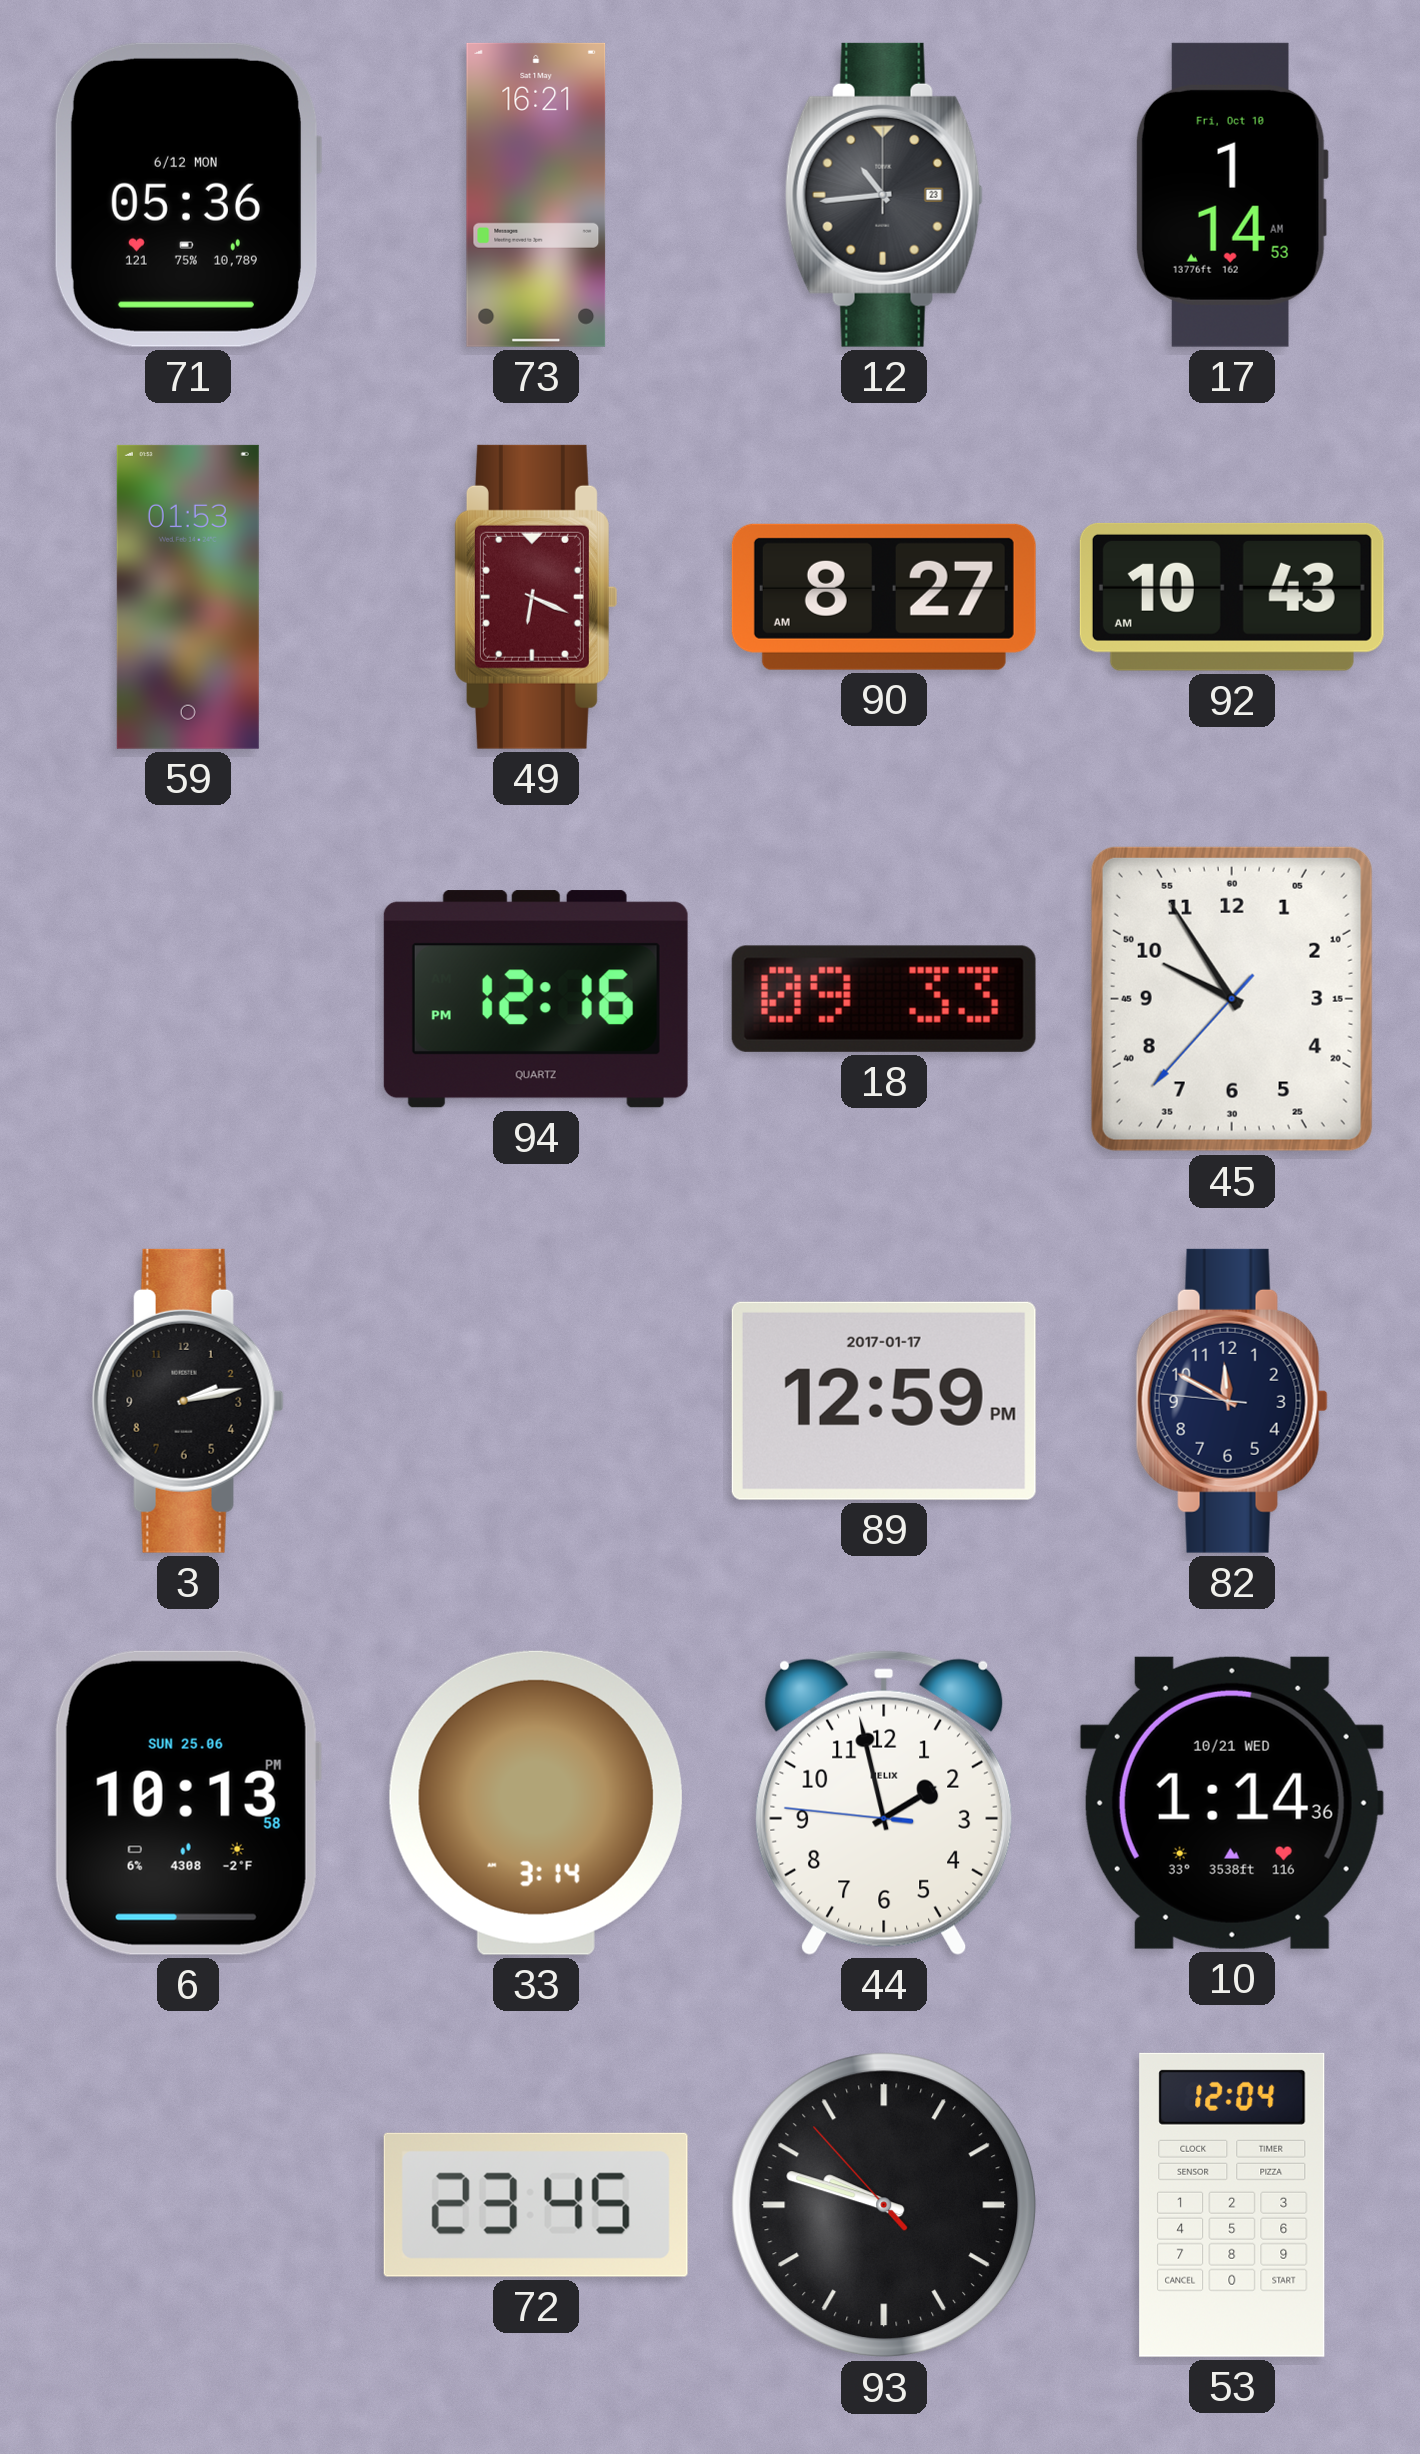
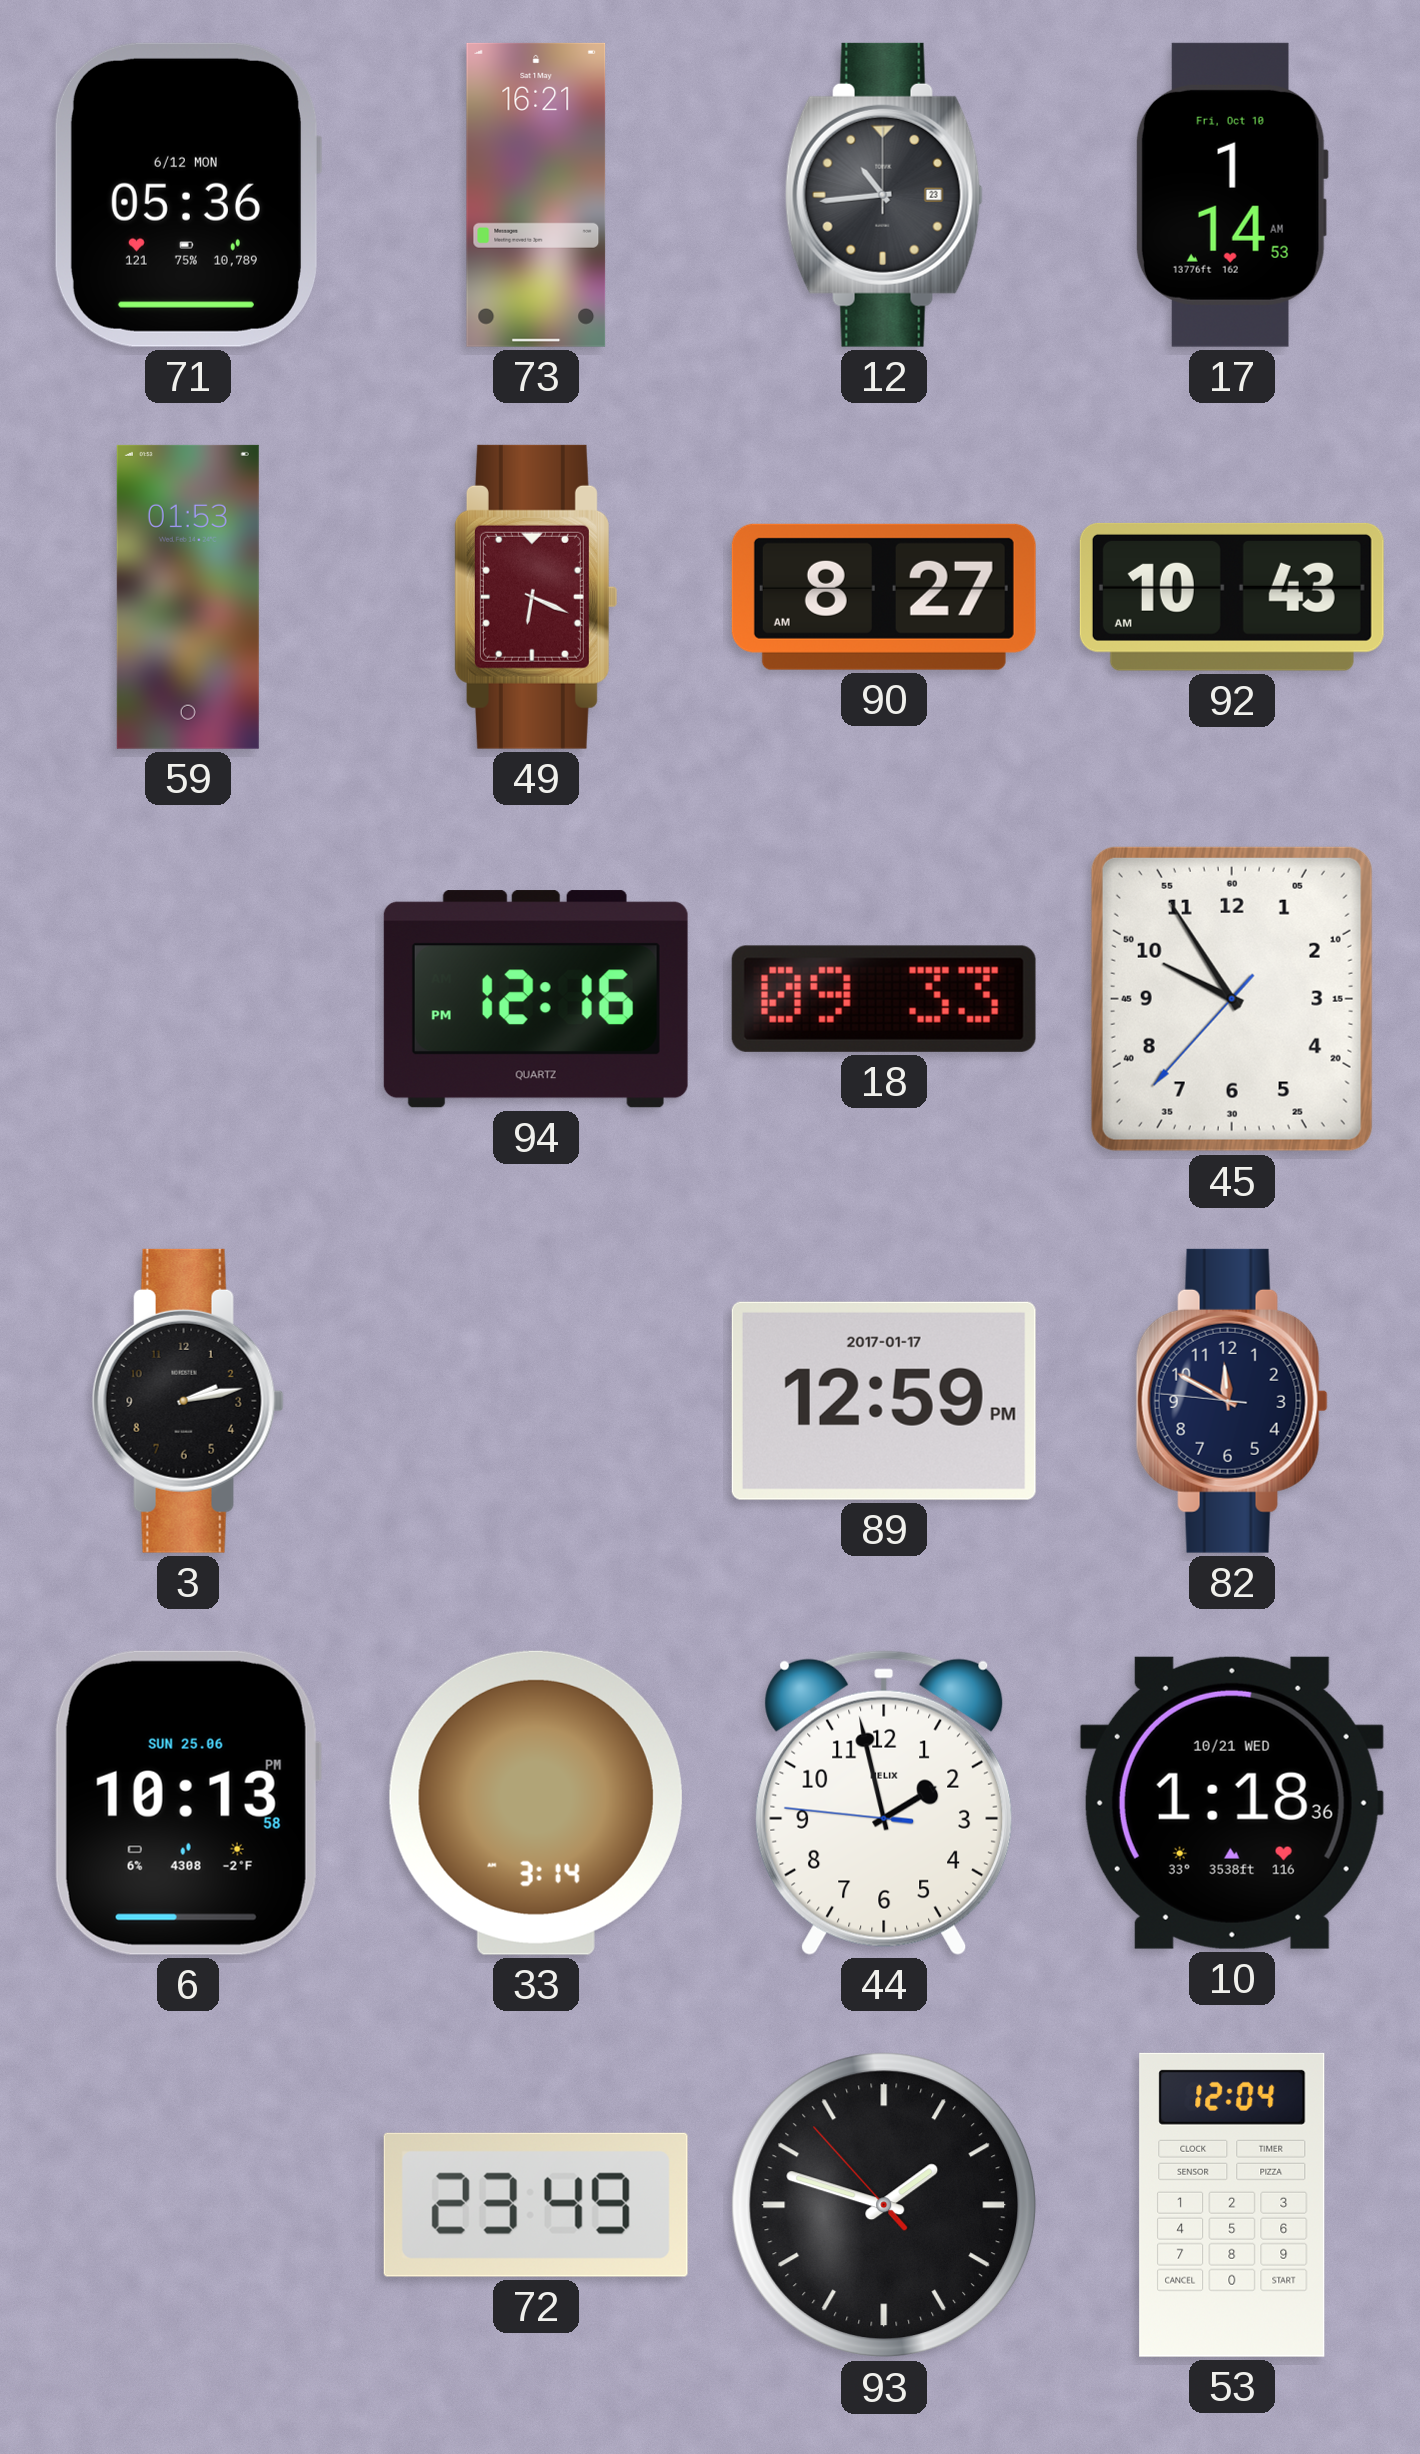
10: 1:14 -> 1:18
72: 23:45 -> 23:49
93: 9:47 -> 1:47
